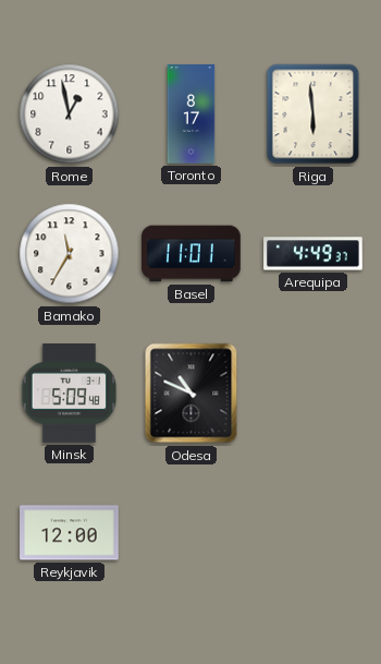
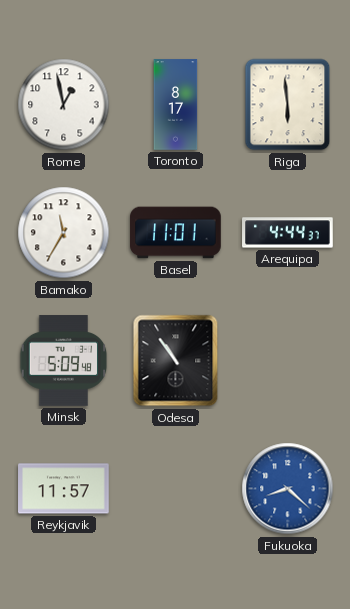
Arequipa: 4:49 -> 4:44
Odesa: 10:49 -> 10:54
Reykjavik: 12:00 -> 11:57
Fukuoka: none -> 8:22
